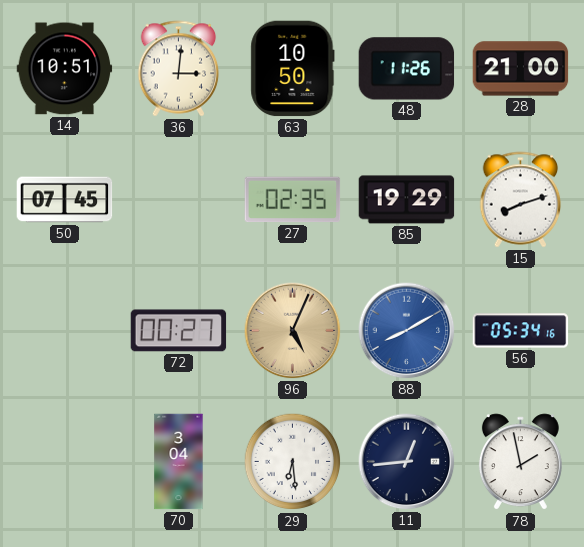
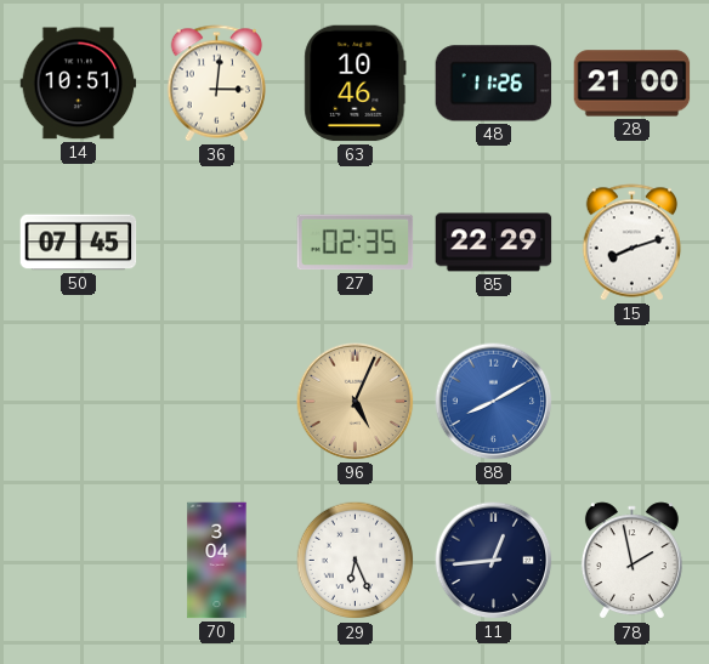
63: 10:50 -> 10:46
85: 19:29 -> 22:29
72: 00:27 -> none
56: 05:34 -> none
29: 6:29 -> 6:26
